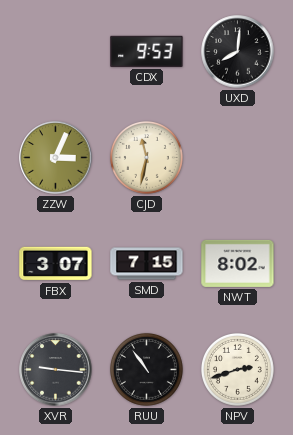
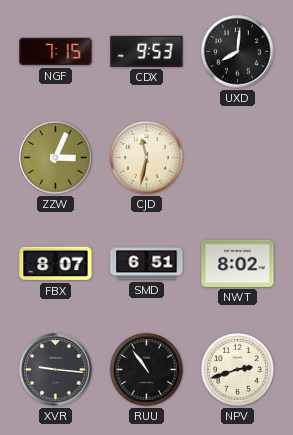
NGF: none -> 7:15
FBX: 3:07 -> 8:07
SMD: 7:15 -> 6:51
